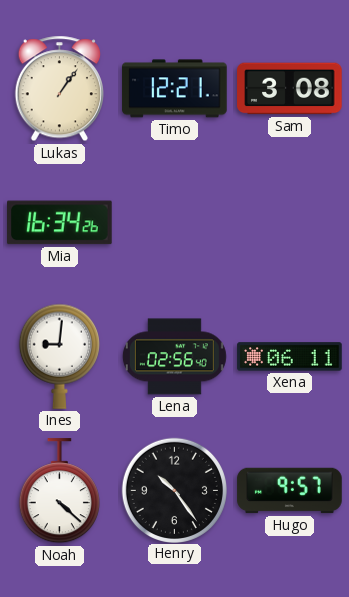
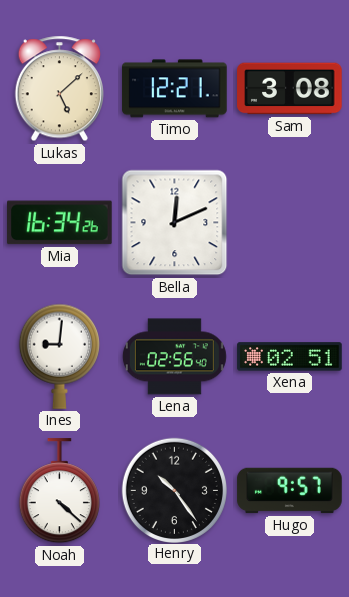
Lukas: 1:06 -> 5:08
Bella: none -> 12:11
Xena: 06:11 -> 02:51
